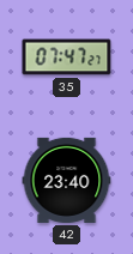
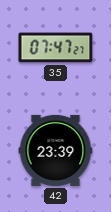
42: 23:40 -> 23:39
